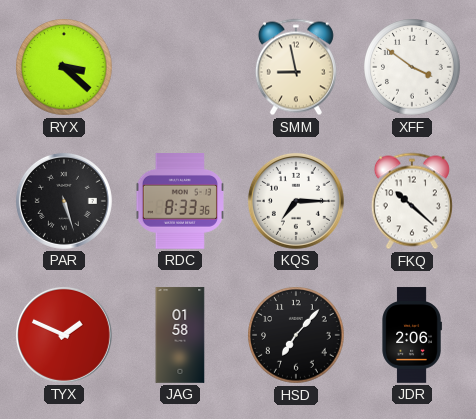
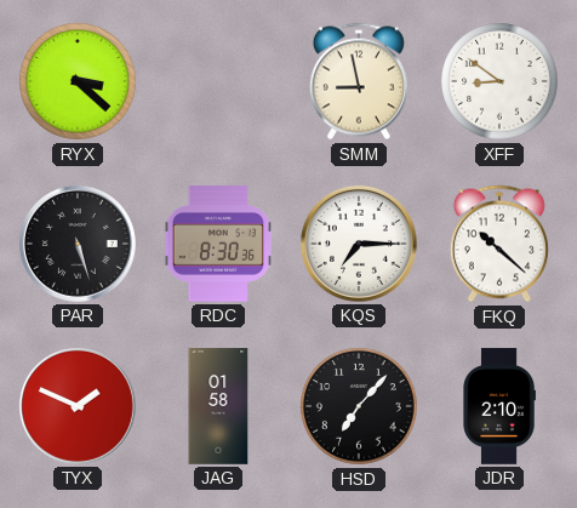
XFF: 3:51 -> 8:51
RDC: 8:33 -> 8:30
JDR: 2:06 -> 2:10
